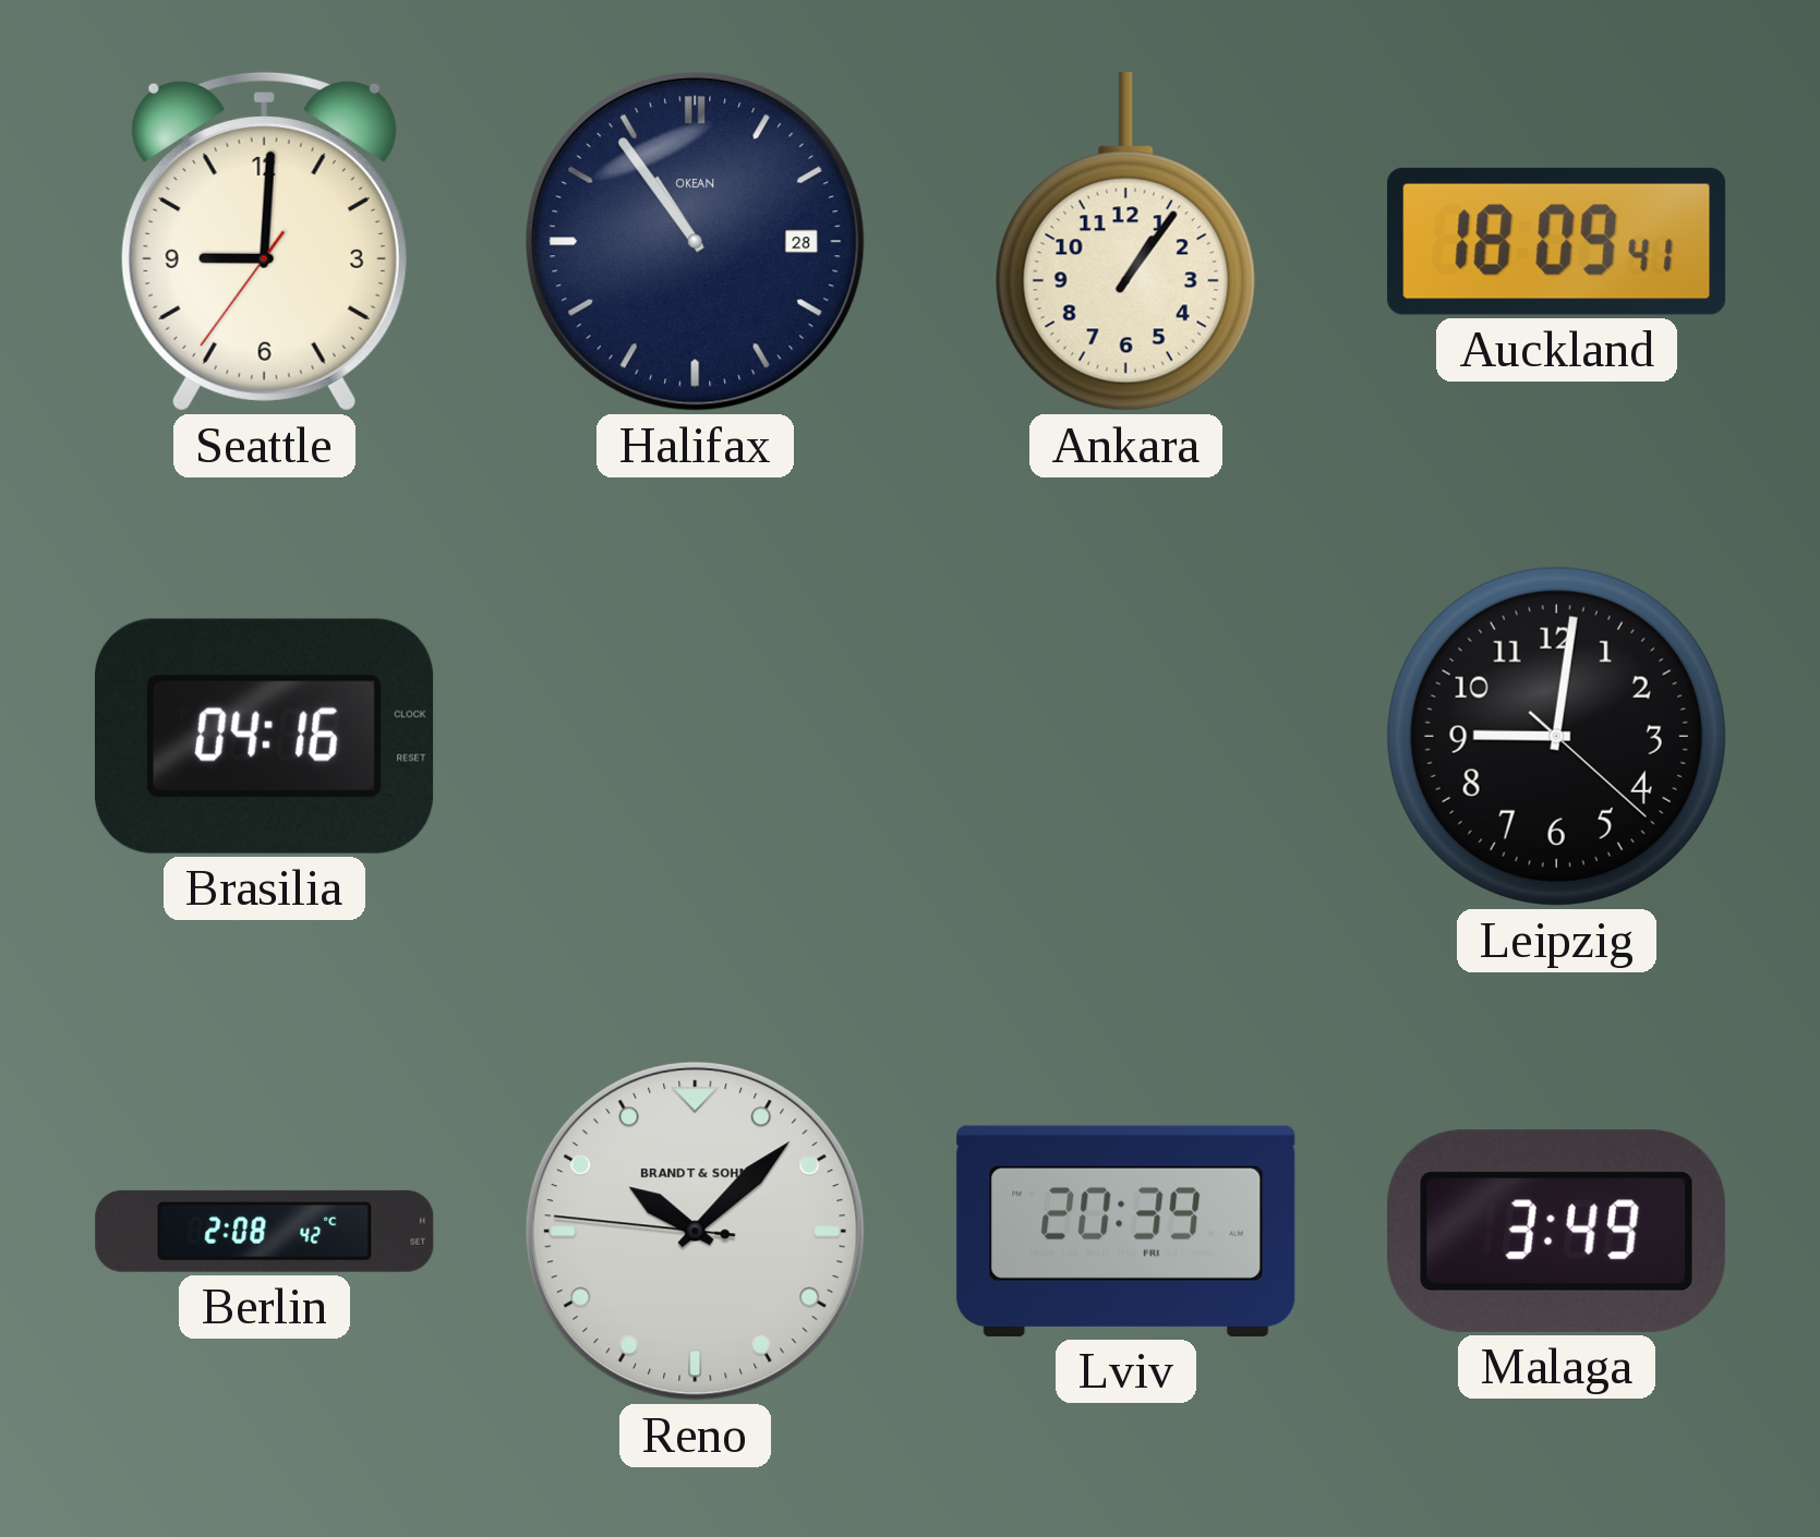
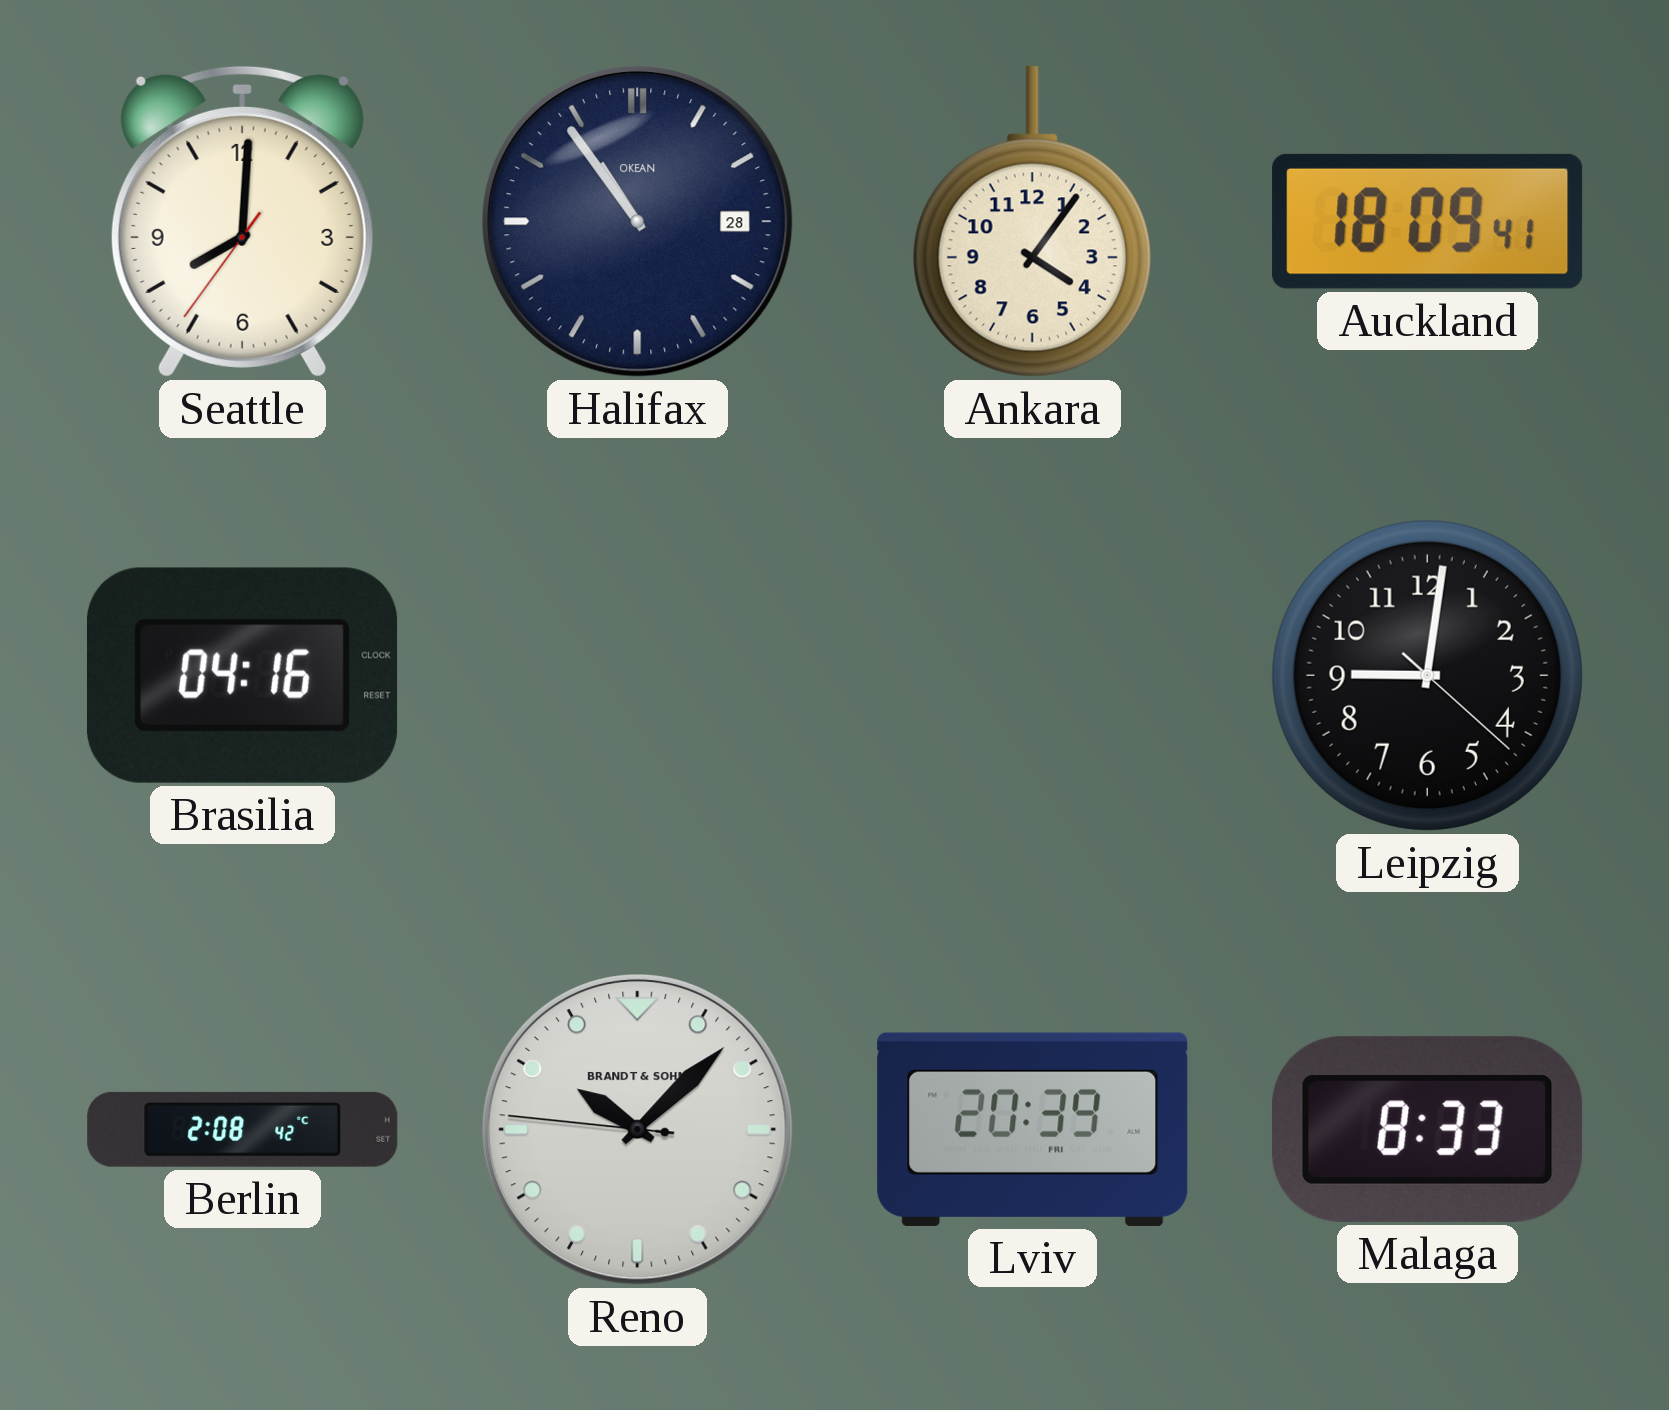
Seattle: 9:00 -> 8:00
Ankara: 1:06 -> 4:06
Malaga: 3:49 -> 8:33
